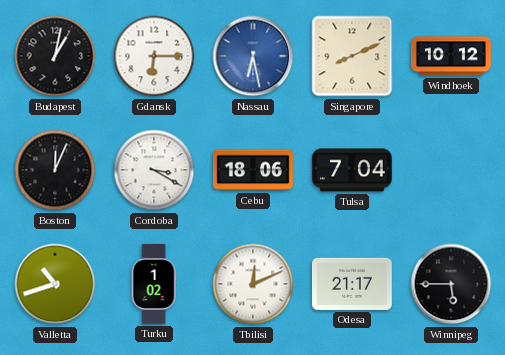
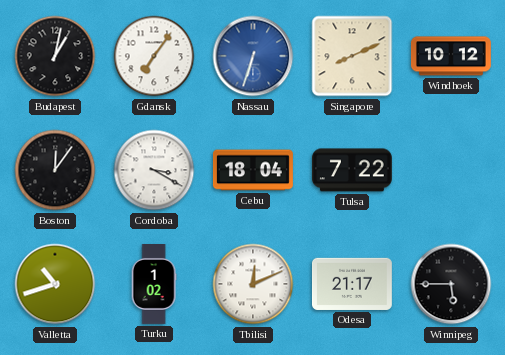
Gdansk: 6:15 -> 7:06
Nassau: 6:28 -> 6:33
Boston: 12:04 -> 12:06
Cebu: 18:06 -> 18:04
Tulsa: 7:04 -> 7:22
